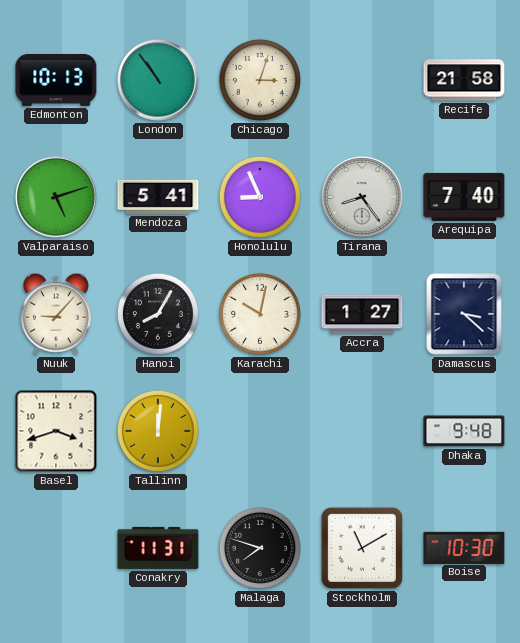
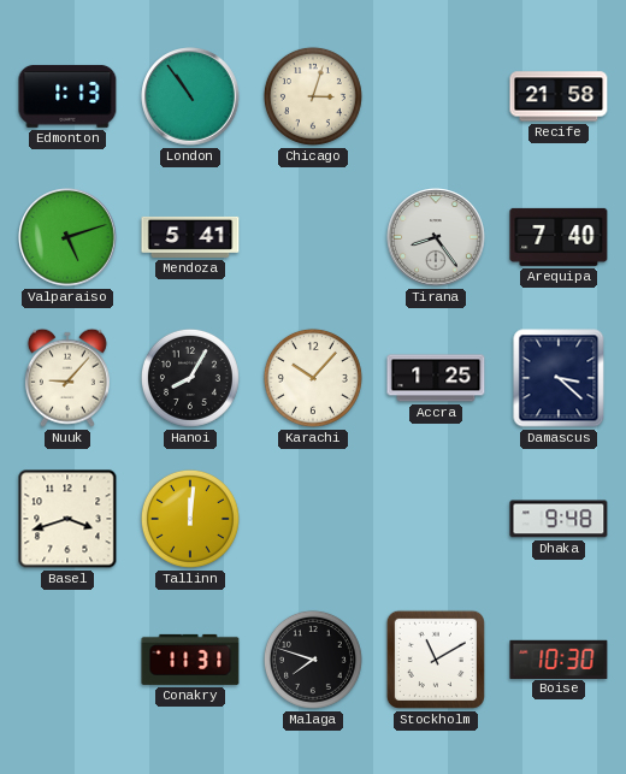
Edmonton: 10:13 -> 1:13
Honolulu: 8:56 -> none
Karachi: 10:02 -> 10:07
Accra: 1:27 -> 1:25
